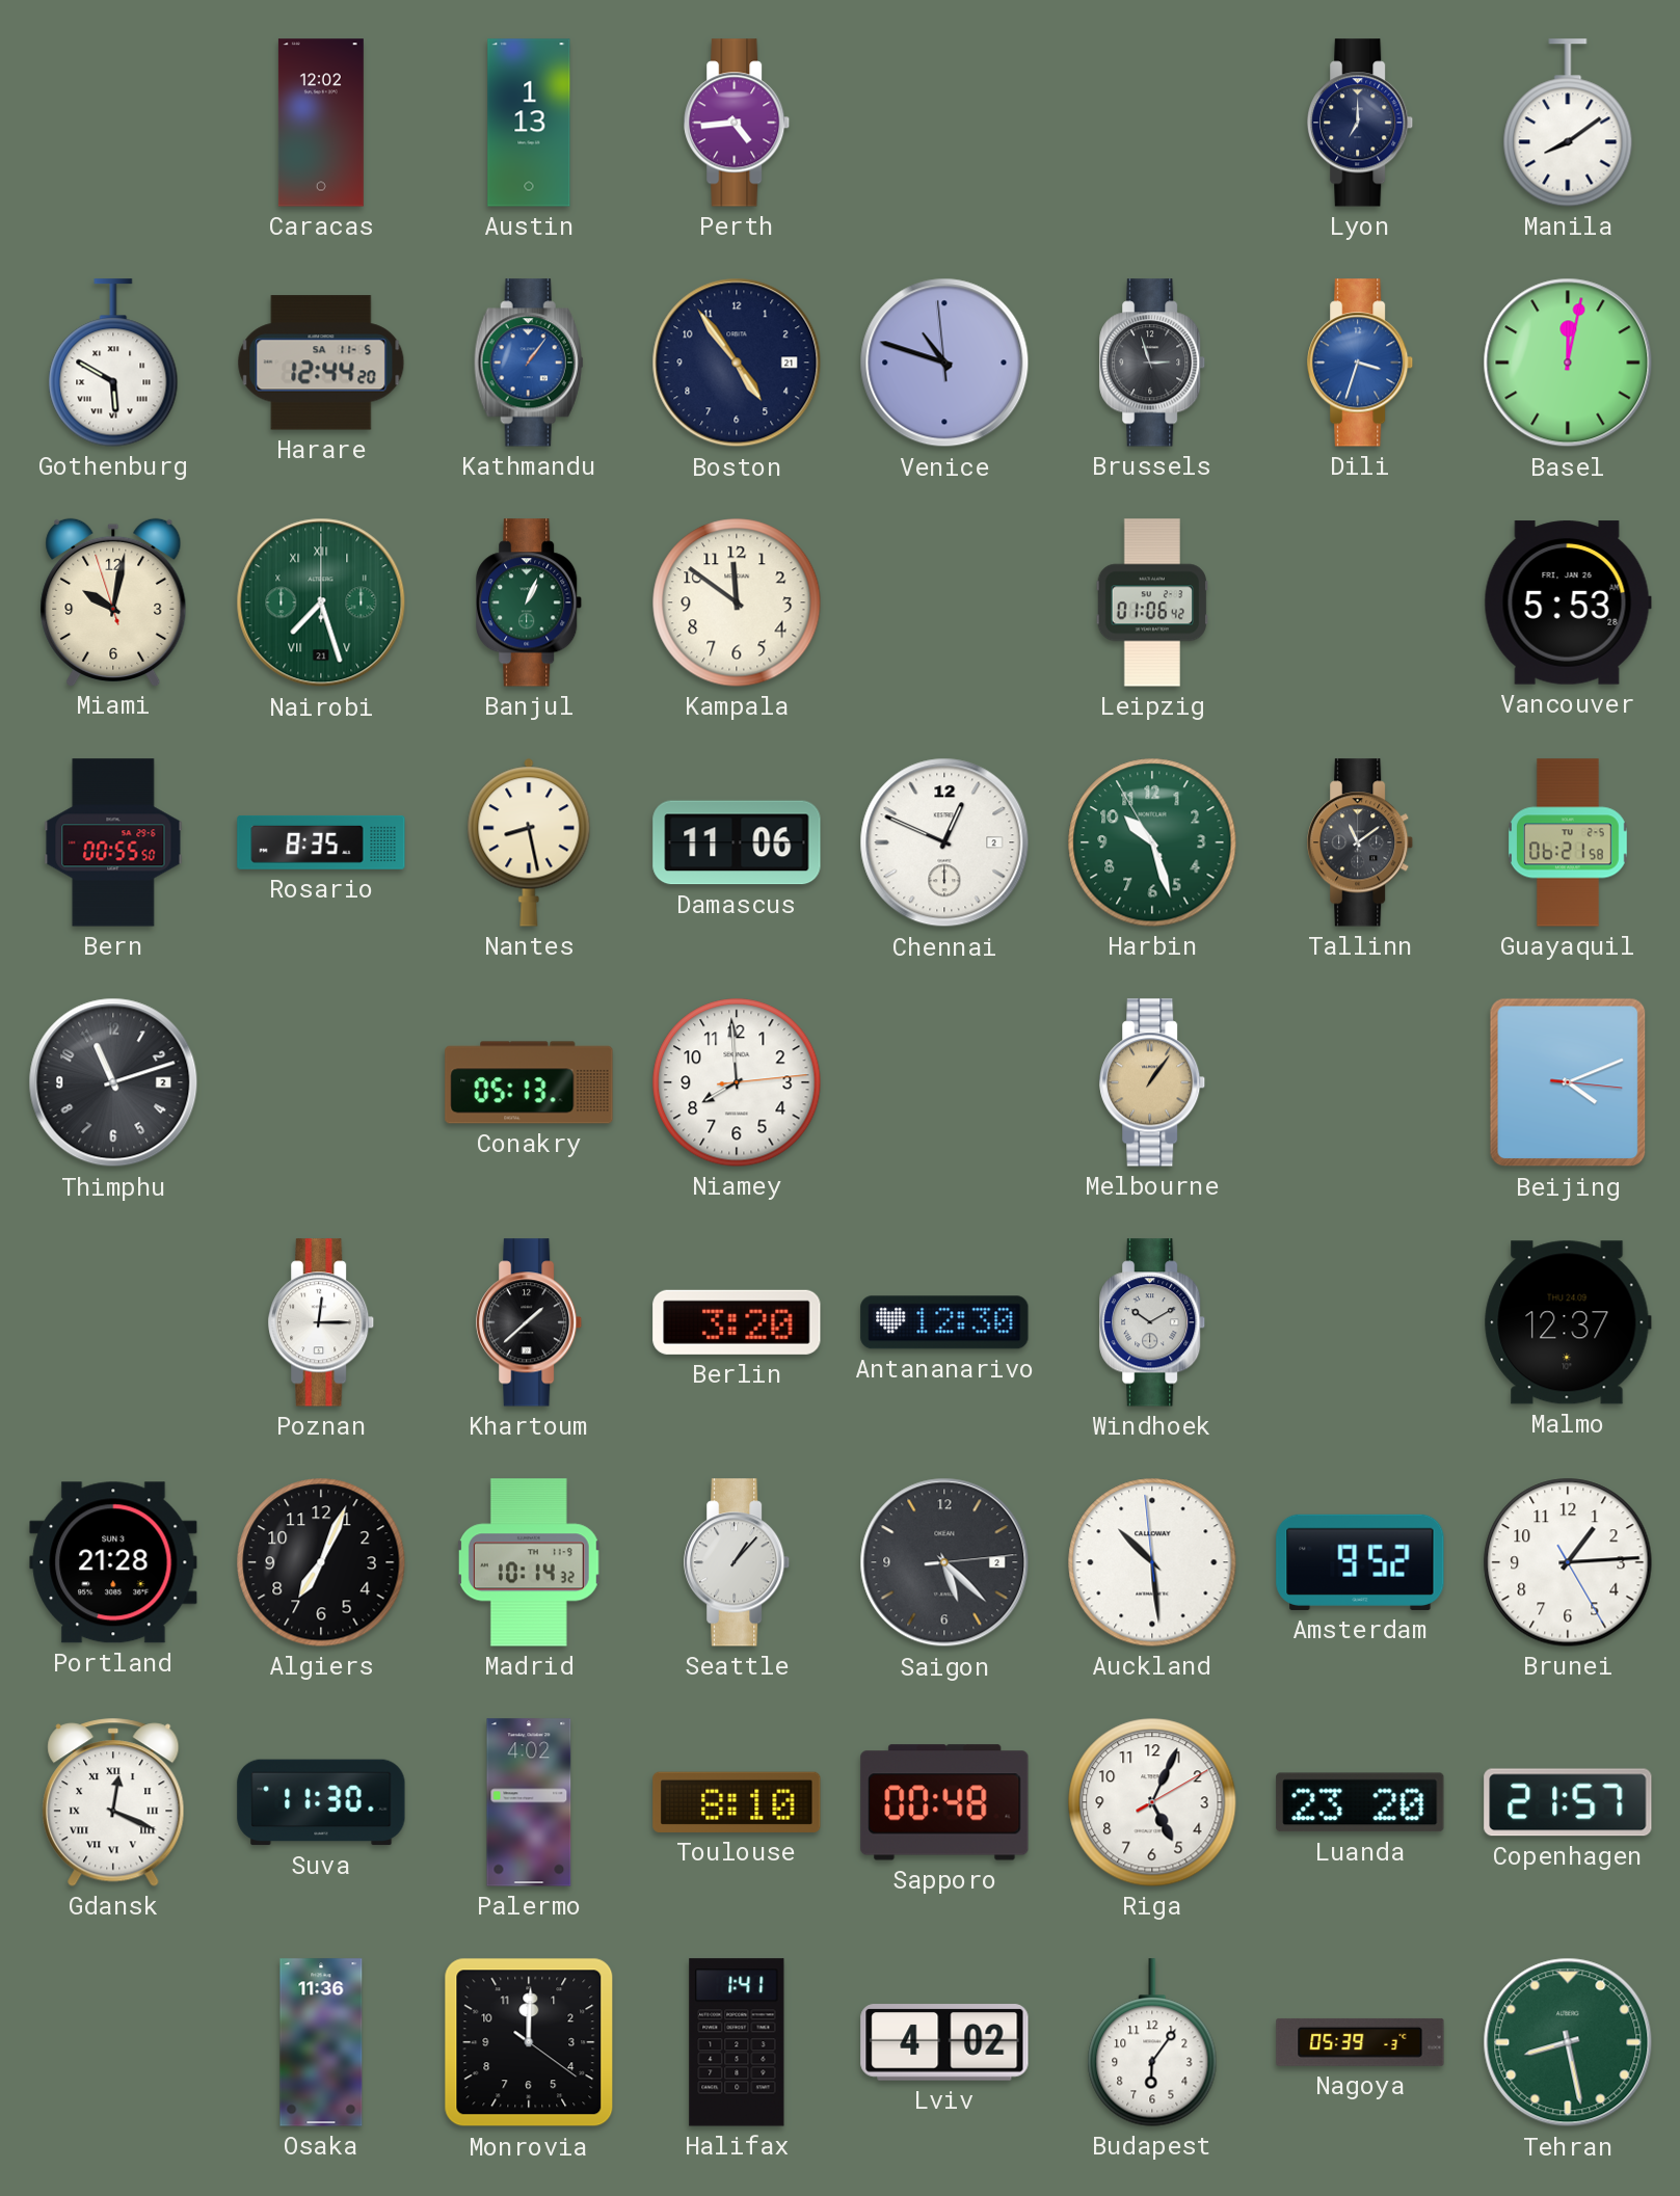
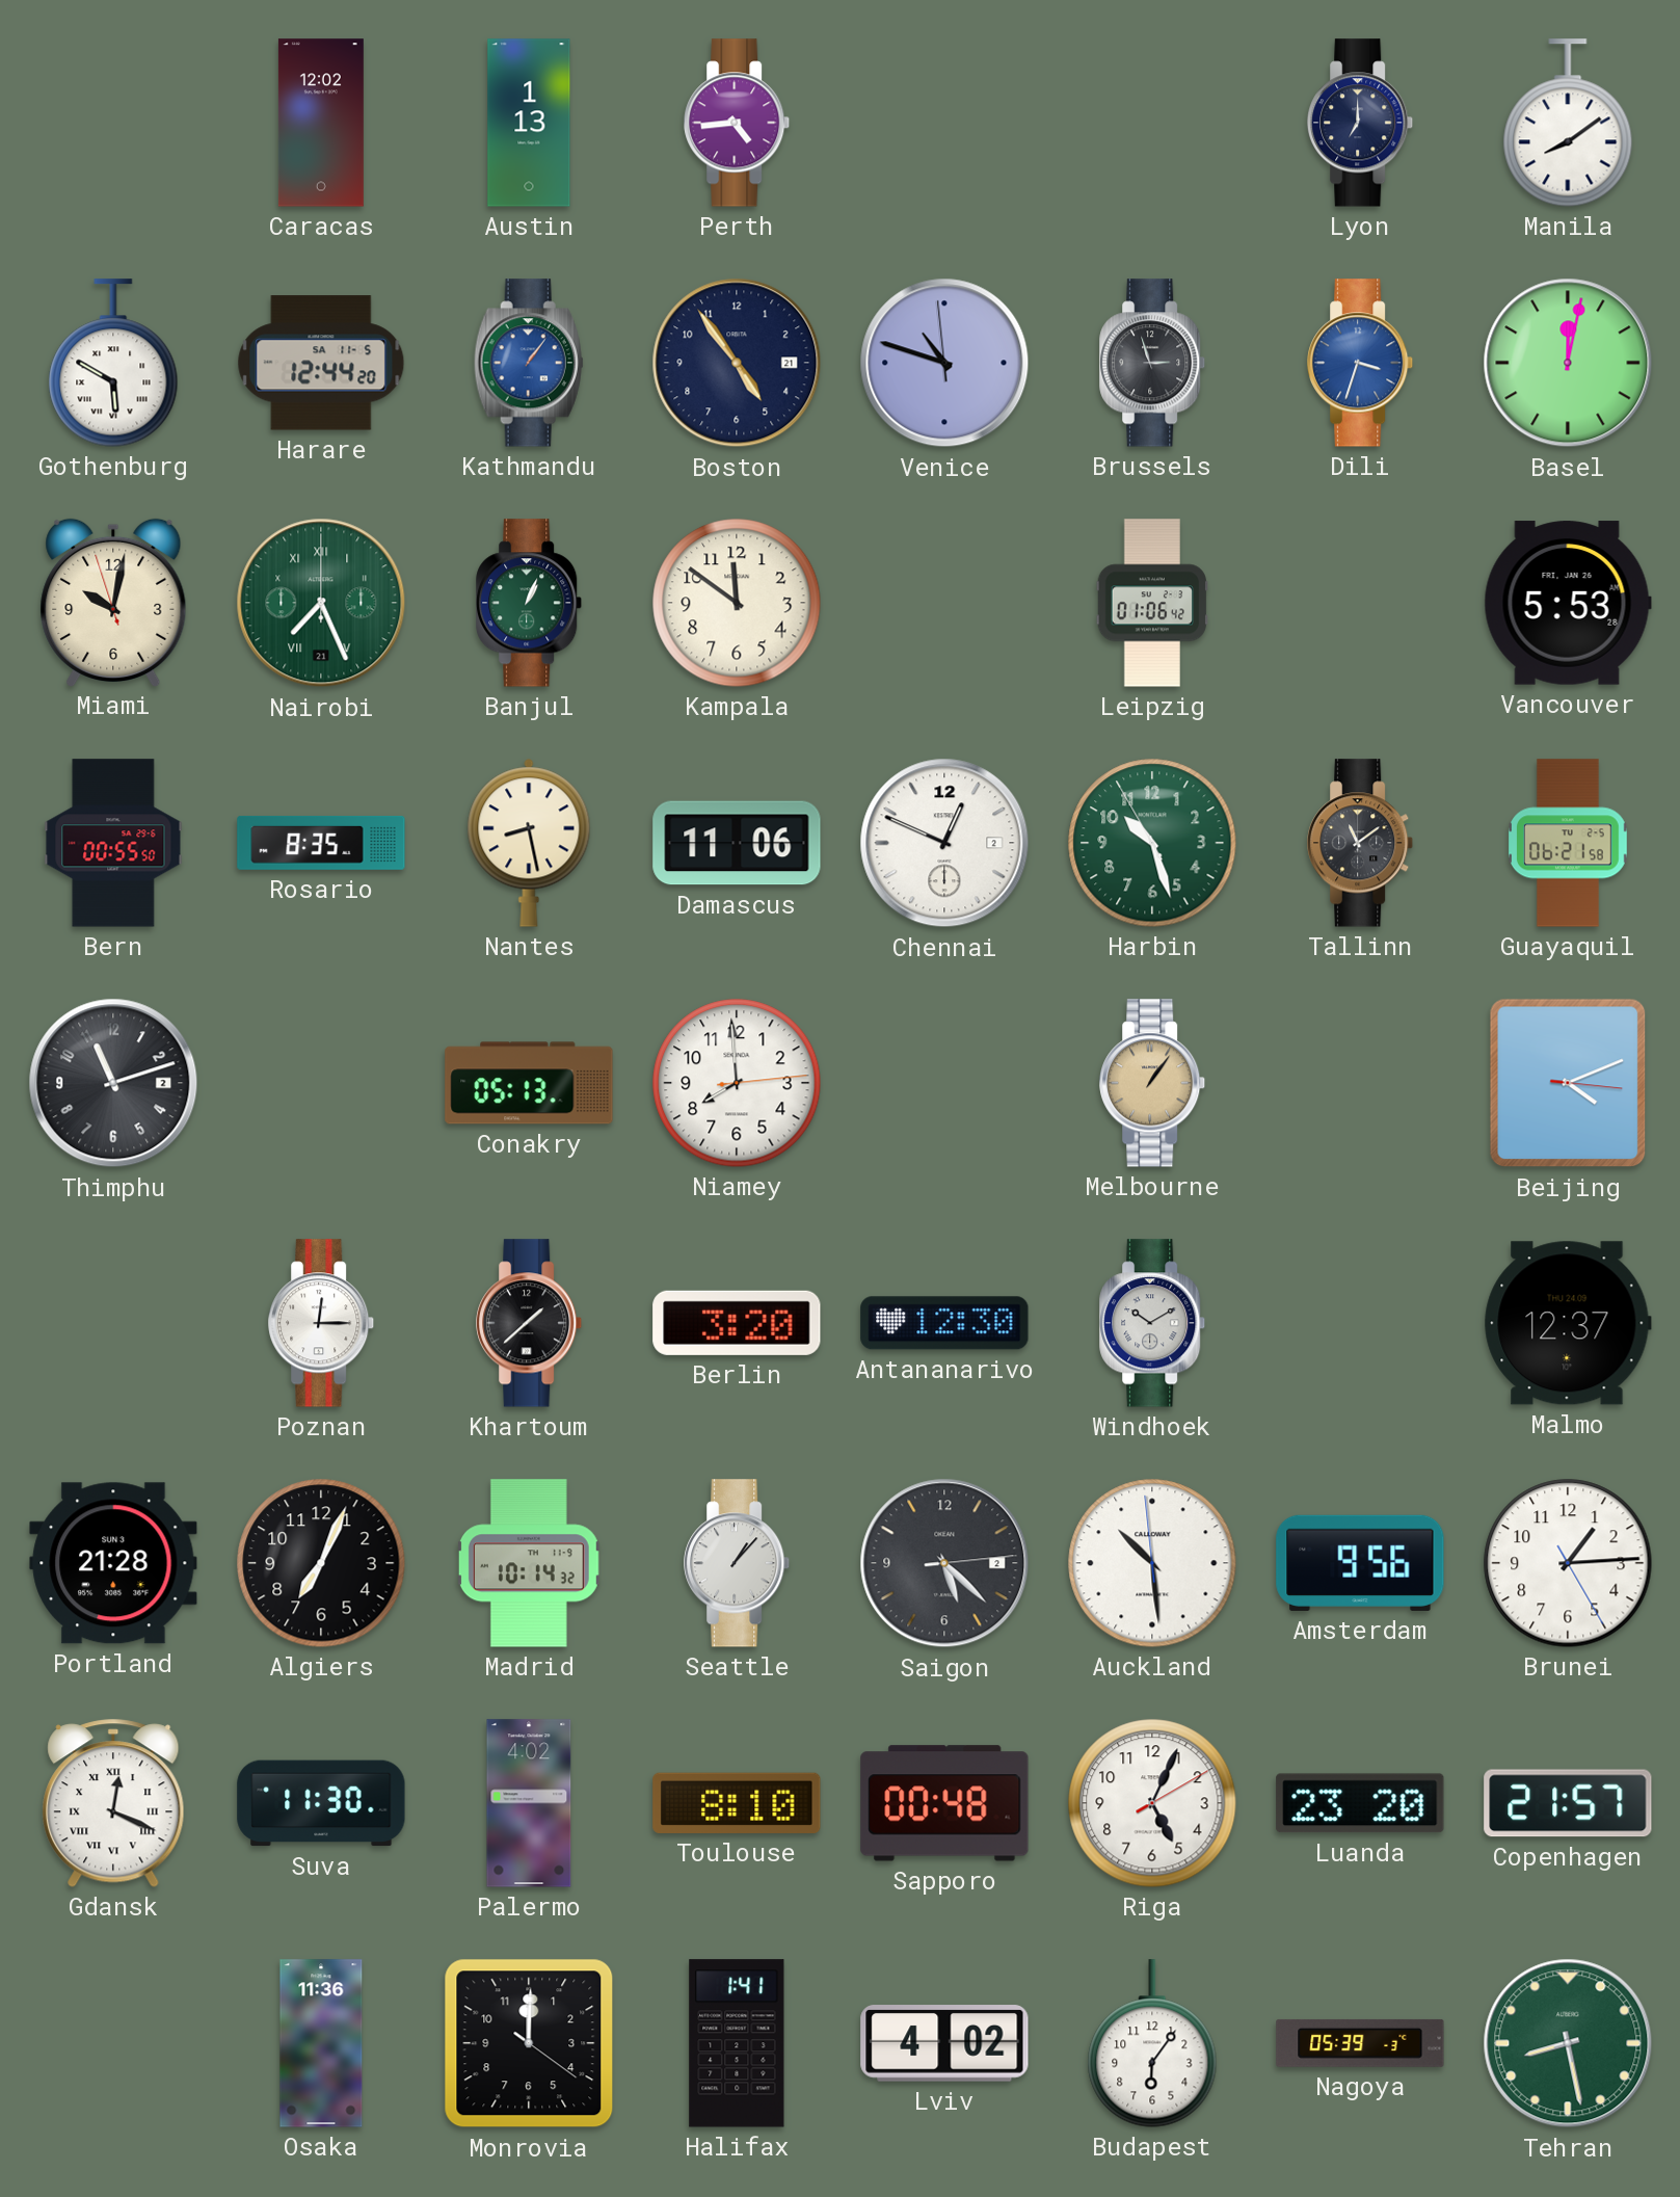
Nairobi: 7:27 -> 7:26
Amsterdam: 9:52 -> 9:56
